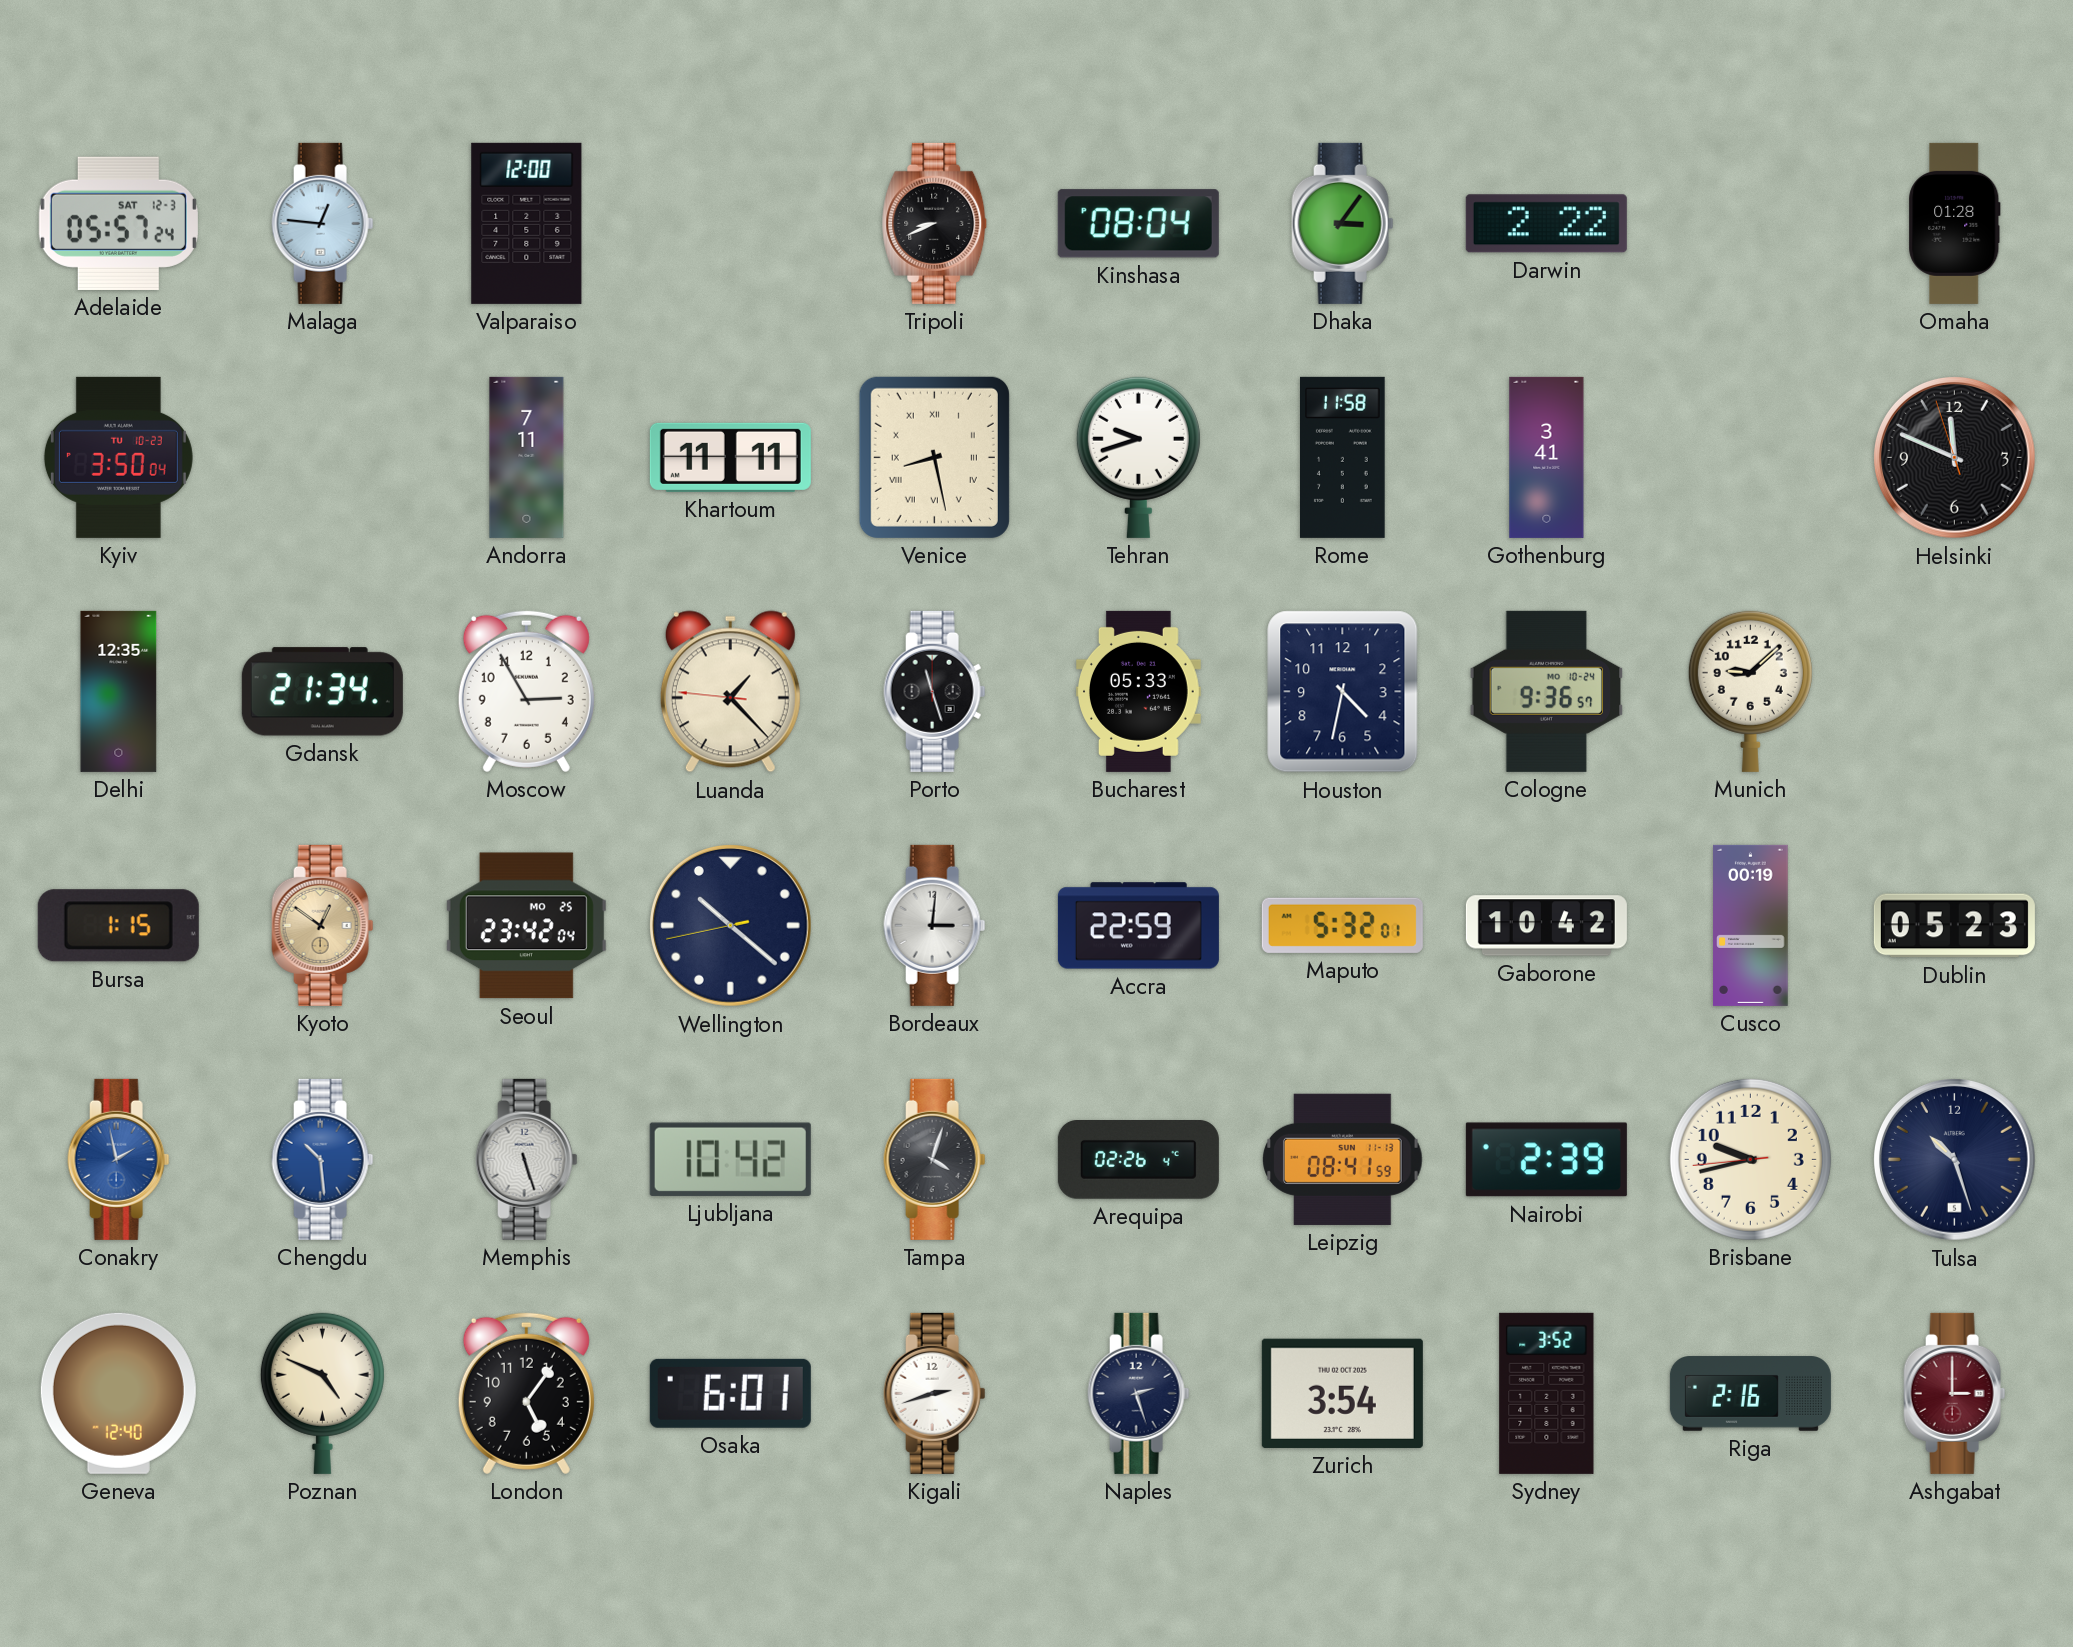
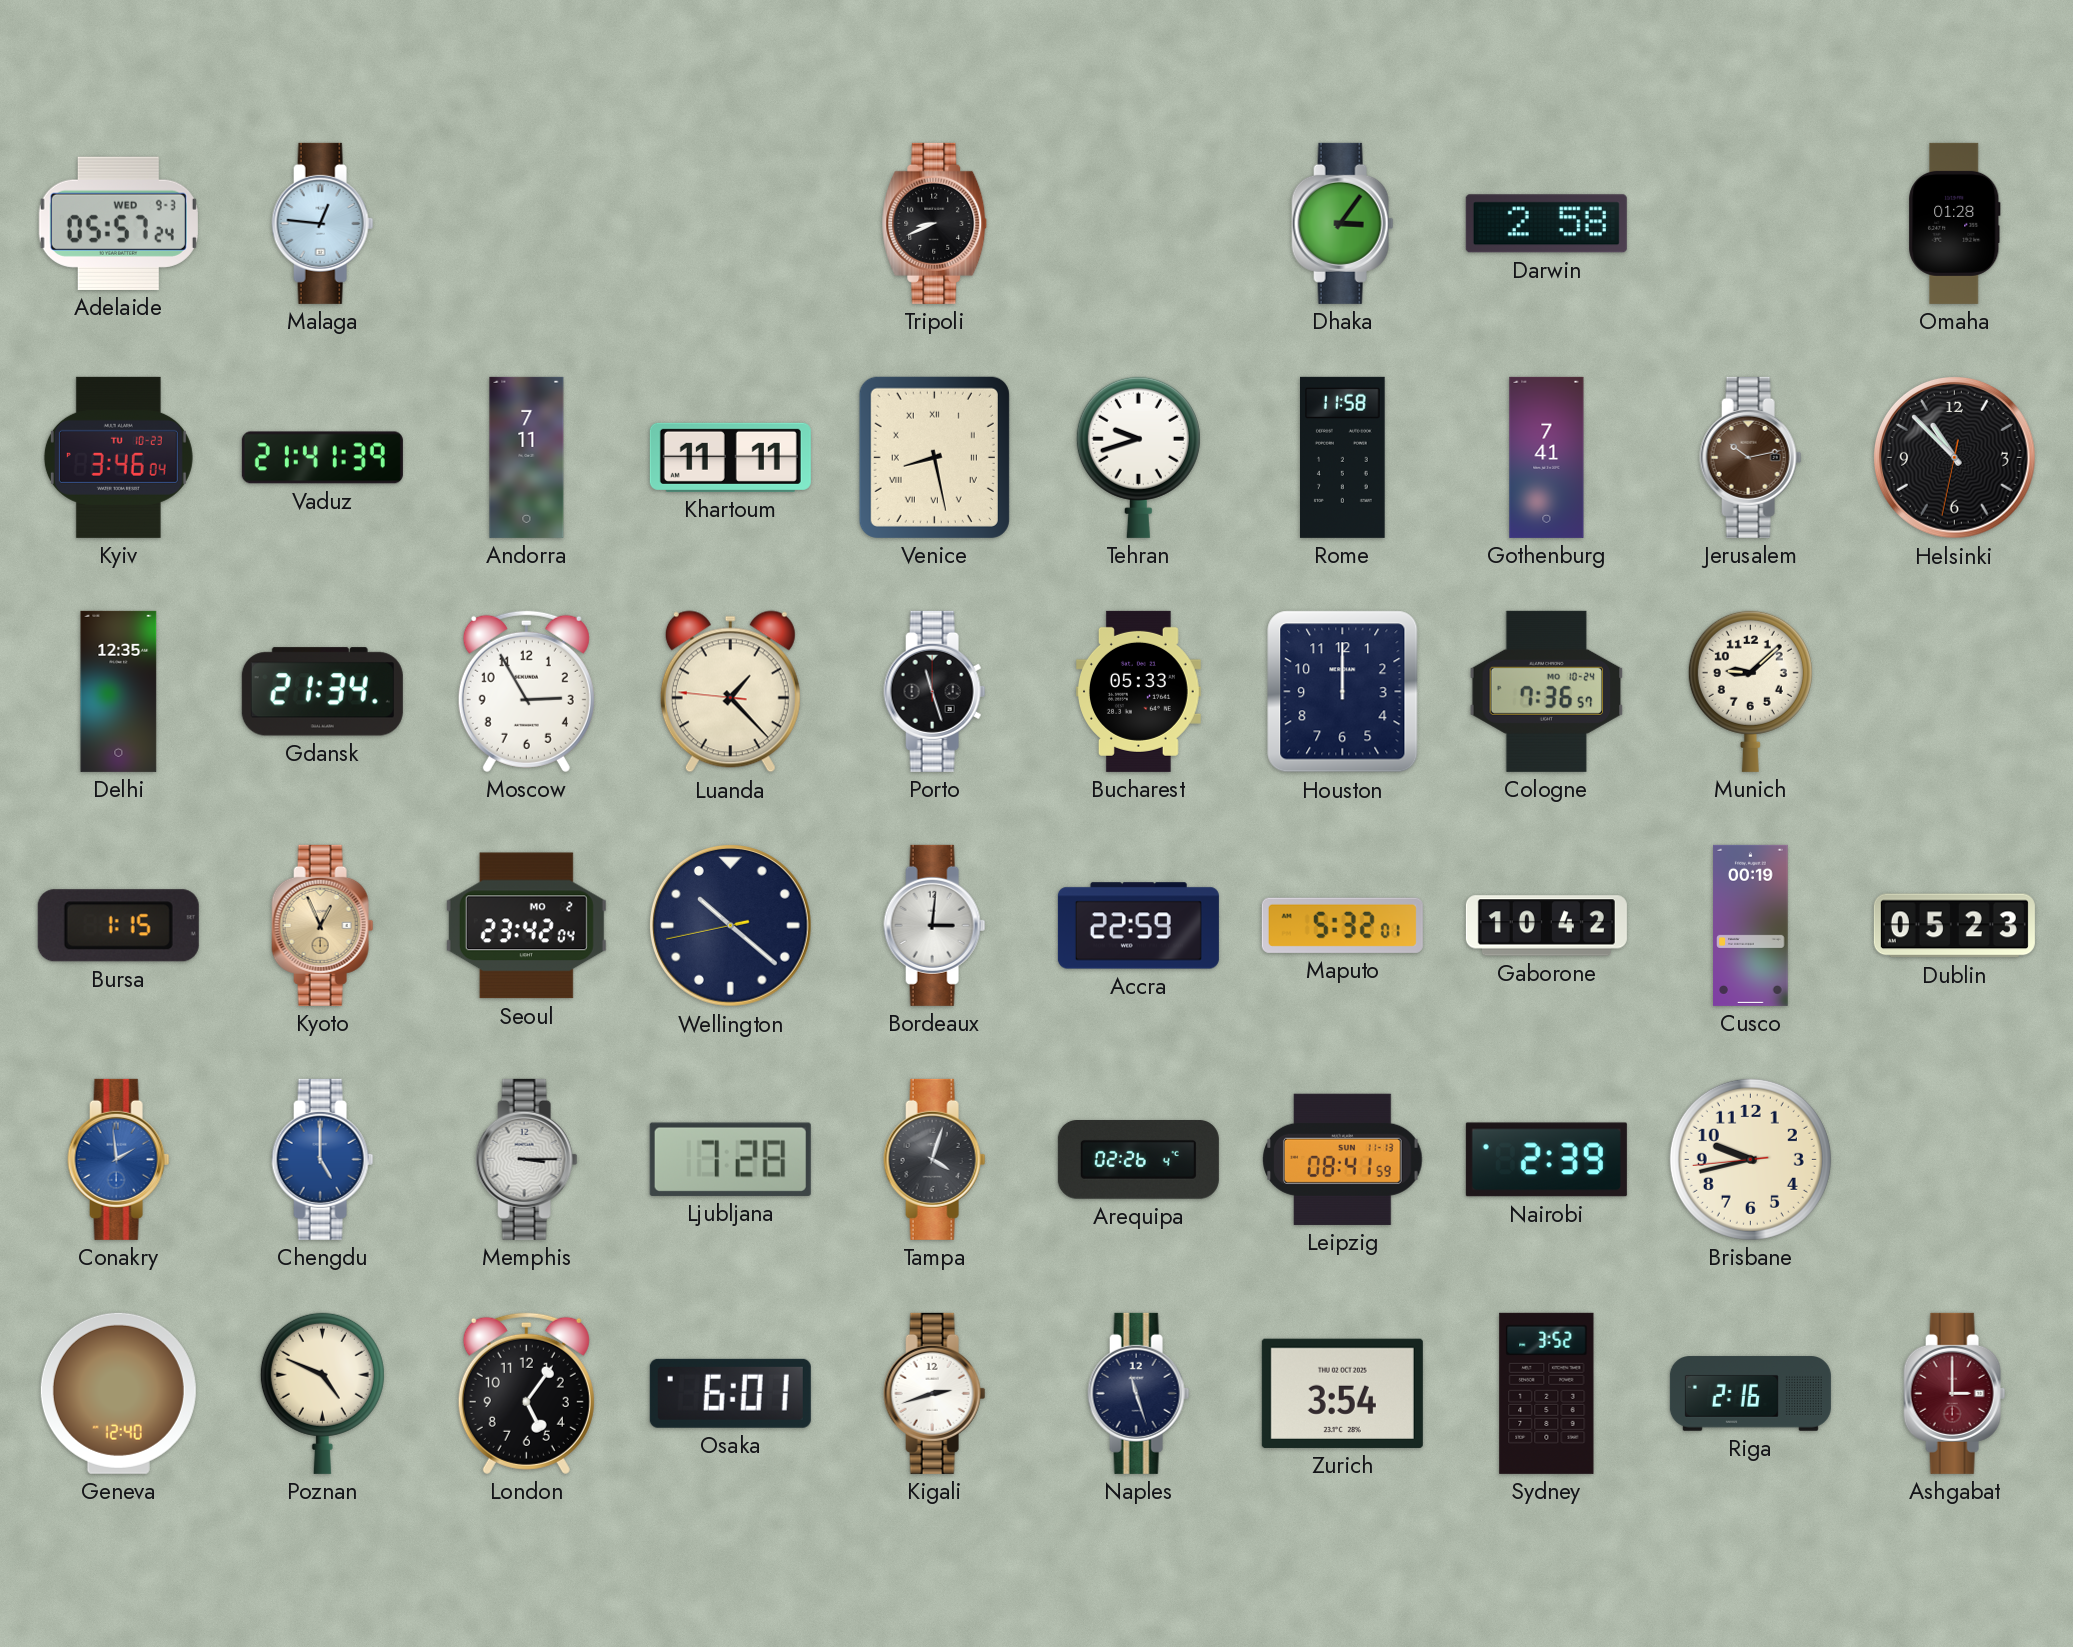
Adelaide date: SAT 12-3 -> WED 9-3
Valparaiso: 12:00 -> none
Kinshasa: 08:04 -> none
Darwin: 2:22 -> 2:58
Kyiv: 3:50 -> 3:46
Vaduz: none -> 21:41
Gothenburg: 3:41 -> 7:41
Jerusalem: none -> 10:13
Helsinki: 11:48 -> 10:52
Houston: 4:32 -> 12:00
Cologne: 9:36 -> 7:36
Kyoto: 12:51 -> 12:56
Seoul date: MO 25 -> MO 2
Conakry: 1:58 -> 1:59
Chengdu: 10:29 -> 5:00
Memphis: 5:27 -> 3:15
Ljubljana: 10:42 -> 7:28
Tulsa: 10:27 -> none
Naples: 2:27 -> 11:27
